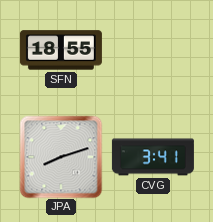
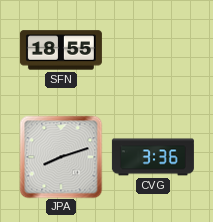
CVG: 3:41 -> 3:36
